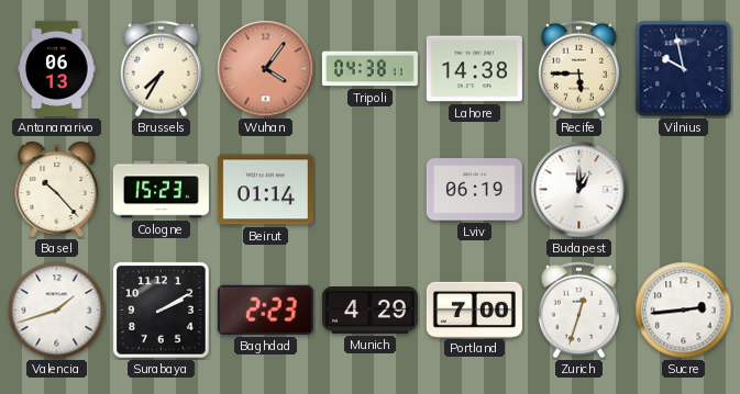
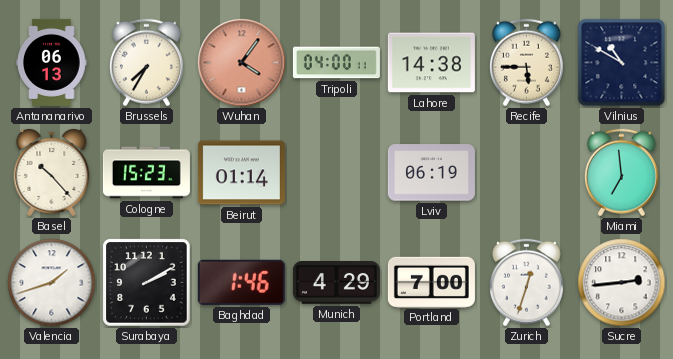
Tripoli: 04:38 -> 04:00
Vilnius: 9:58 -> 10:50
Budapest: 1:00 -> none
Miami: none -> 6:59
Baghdad: 2:23 -> 1:46
